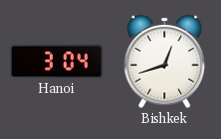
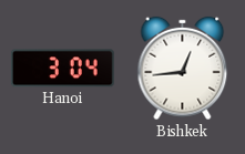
Bishkek: 12:42 -> 12:44
